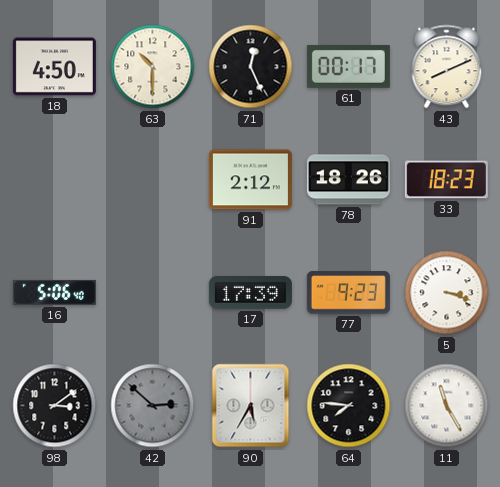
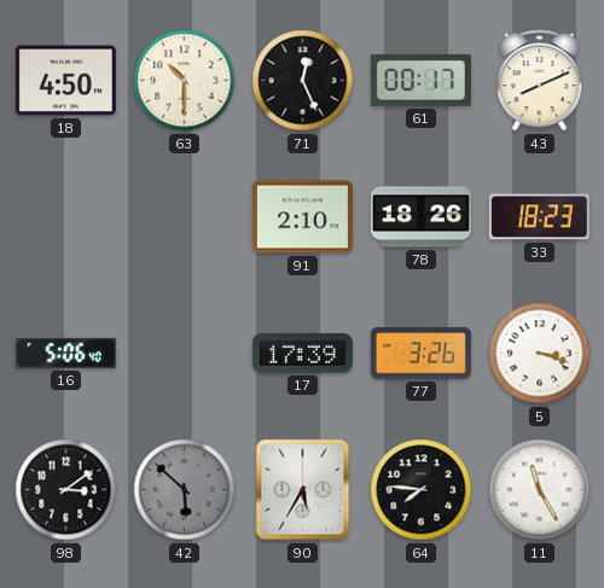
91: 2:12 -> 2:10
77: 9:23 -> 3:26
42: 2:52 -> 5:52
